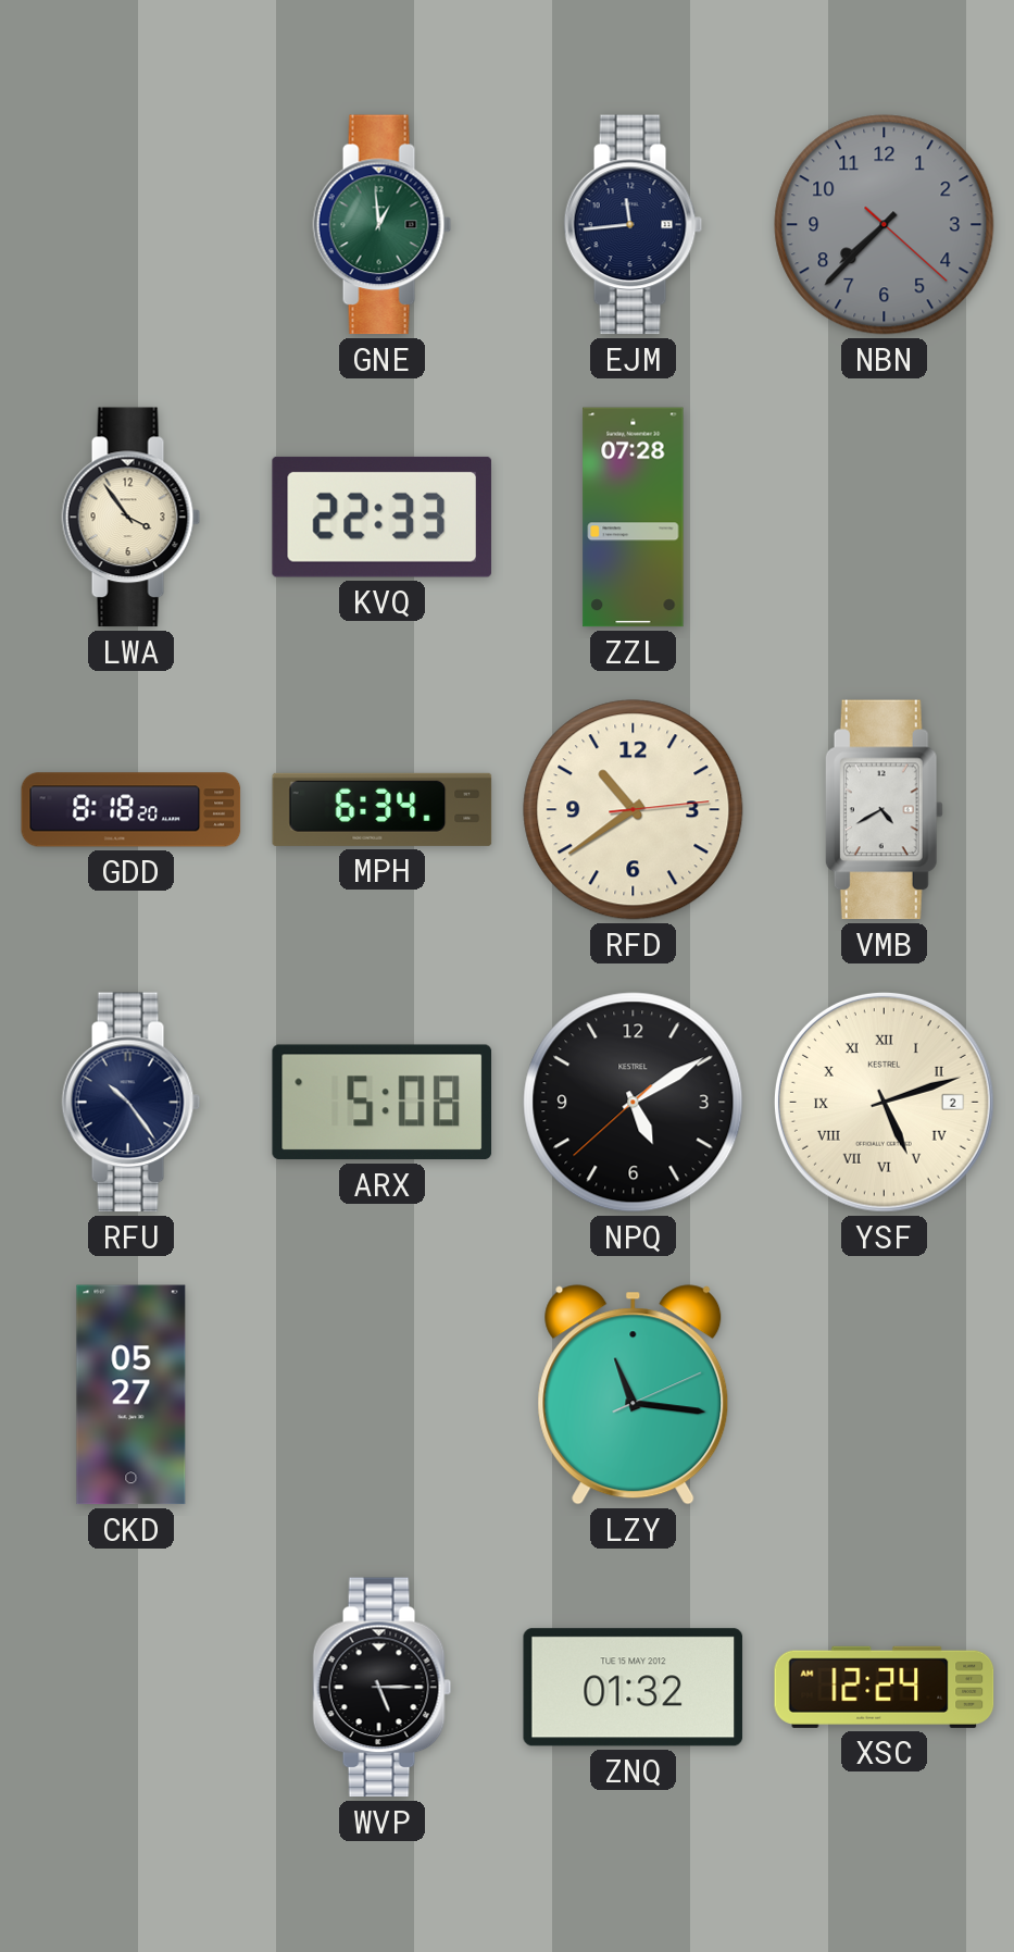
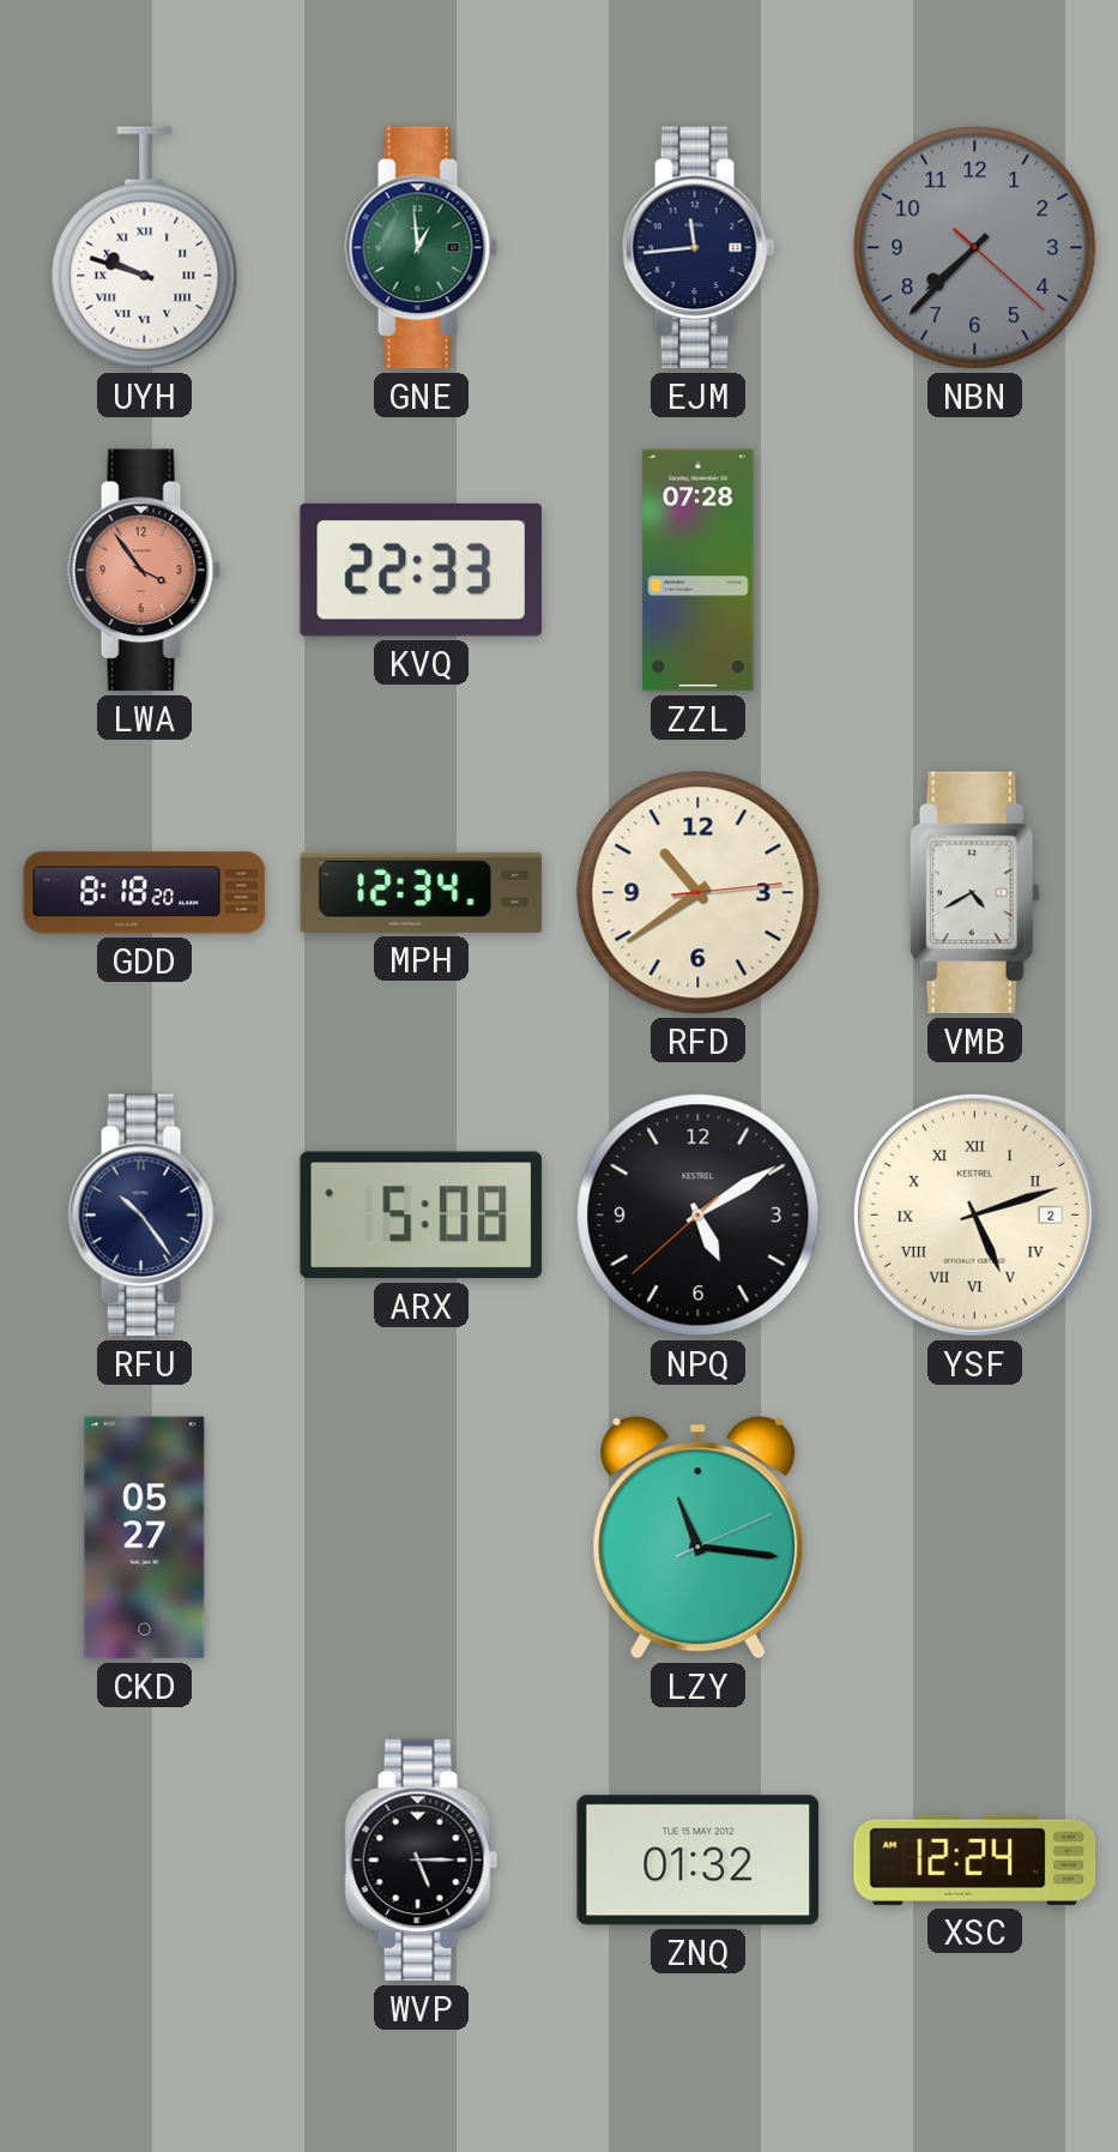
UYH: none -> 9:48
LWA dial: cream -> salmon
MPH: 6:34 -> 12:34
